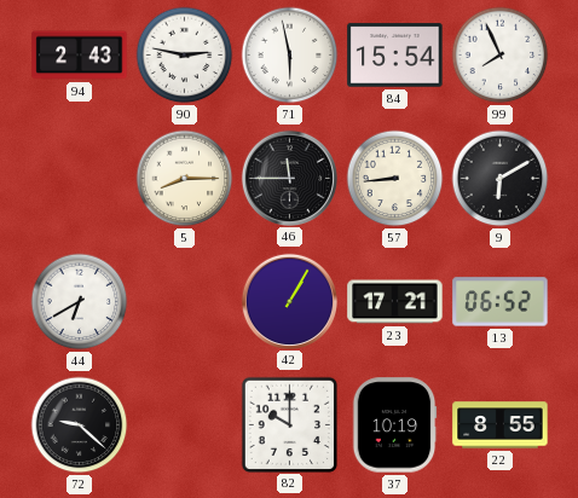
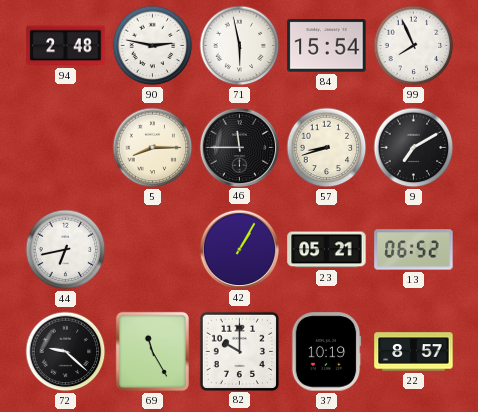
94: 2:43 -> 2:48
57: 8:44 -> 8:42
9: 6:10 -> 7:10
44: 6:40 -> 6:43
23: 17:21 -> 05:21
69: none -> 11:25
22: 8:55 -> 8:57
